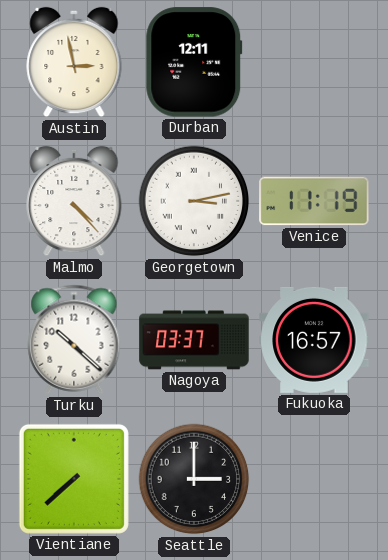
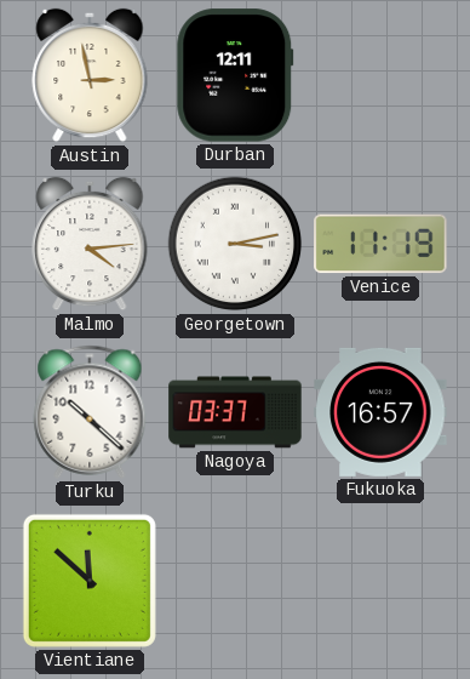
Malmo: 4:23 -> 4:14
Vientiane: 7:38 -> 11:52
Seattle: 3:00 -> none
